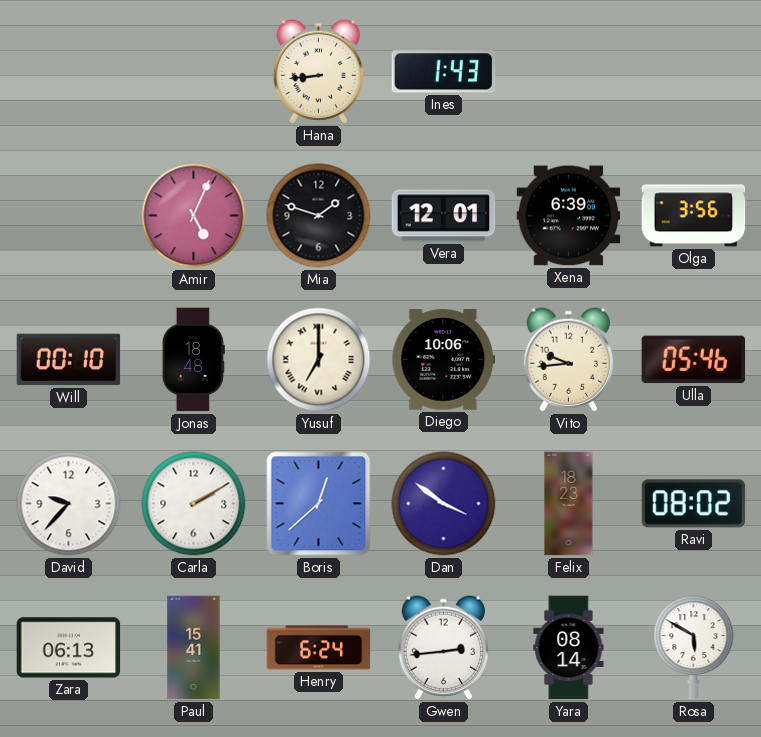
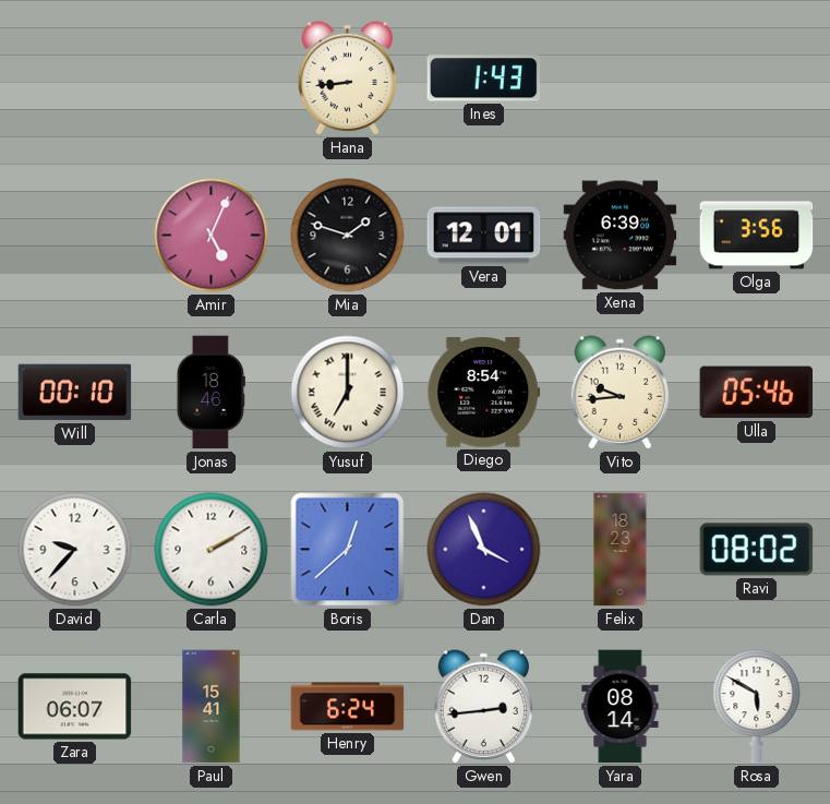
Jonas: 18:48 -> 18:46
Diego: 10:06 -> 8:54
Dan: 3:51 -> 3:56
Zara: 06:13 -> 06:07
